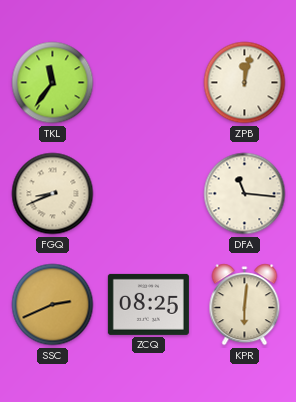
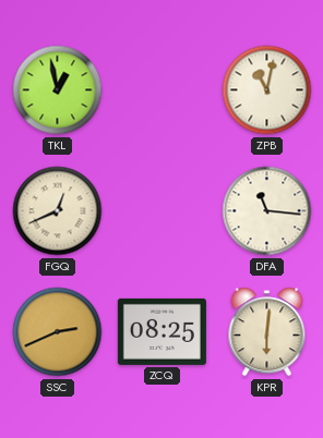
TKL: 11:36 -> 12:58
ZPB: 12:02 -> 11:02
FGQ: 8:41 -> 12:41
